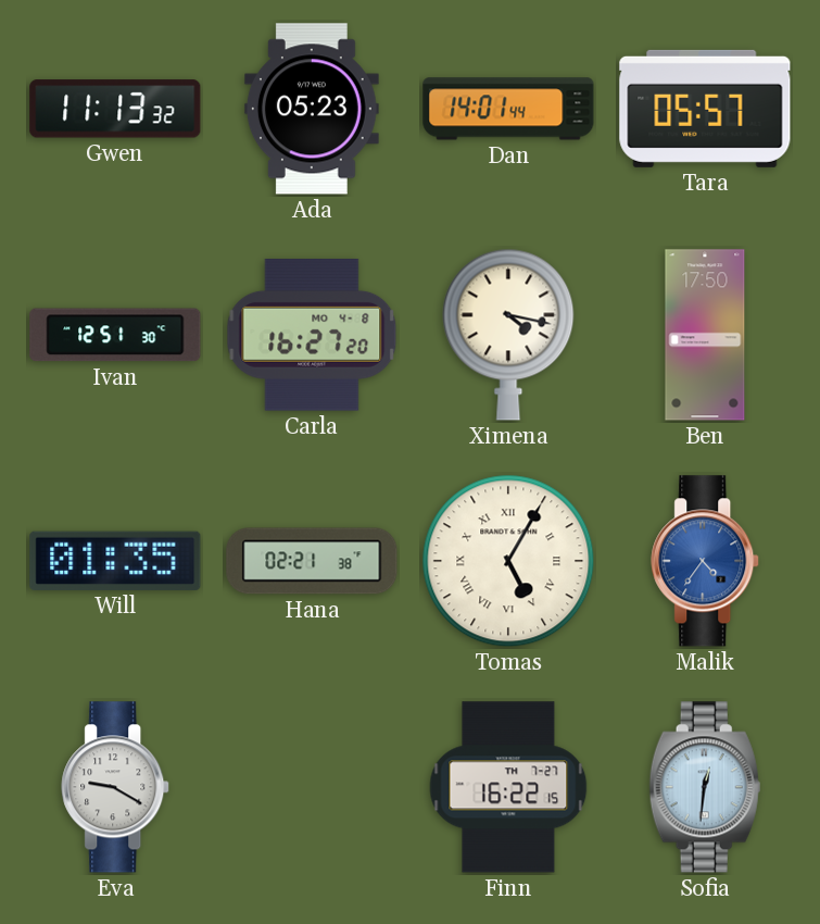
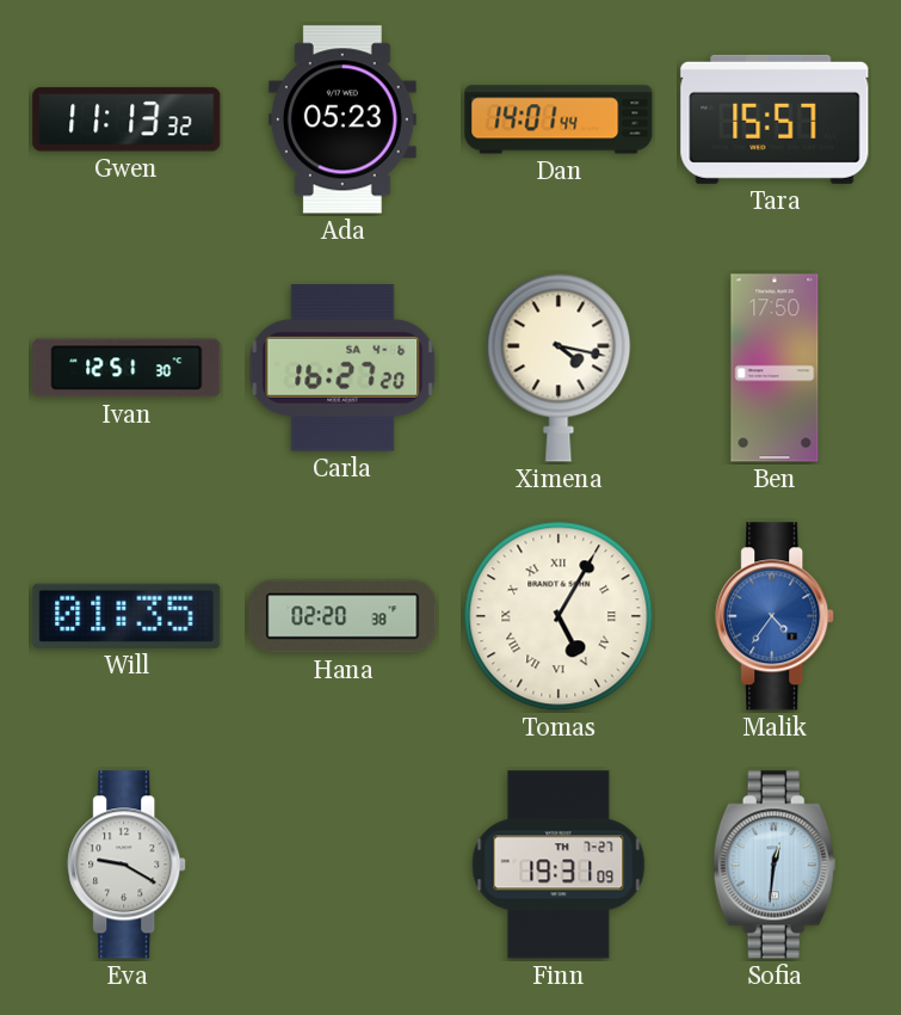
Tara: 05:57 -> 15:57
Carla date: MO 4-8 -> SA 4-6
Hana: 02:21 -> 02:20
Finn: 16:22 -> 19:31
